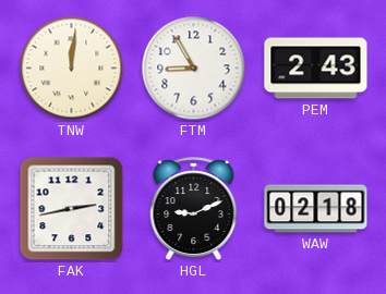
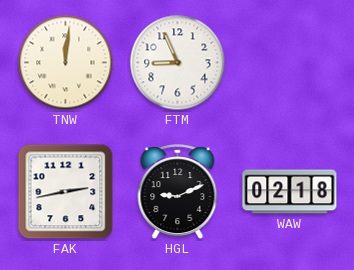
FTM: 8:55 -> 8:56
PEM: 2:43 -> none
